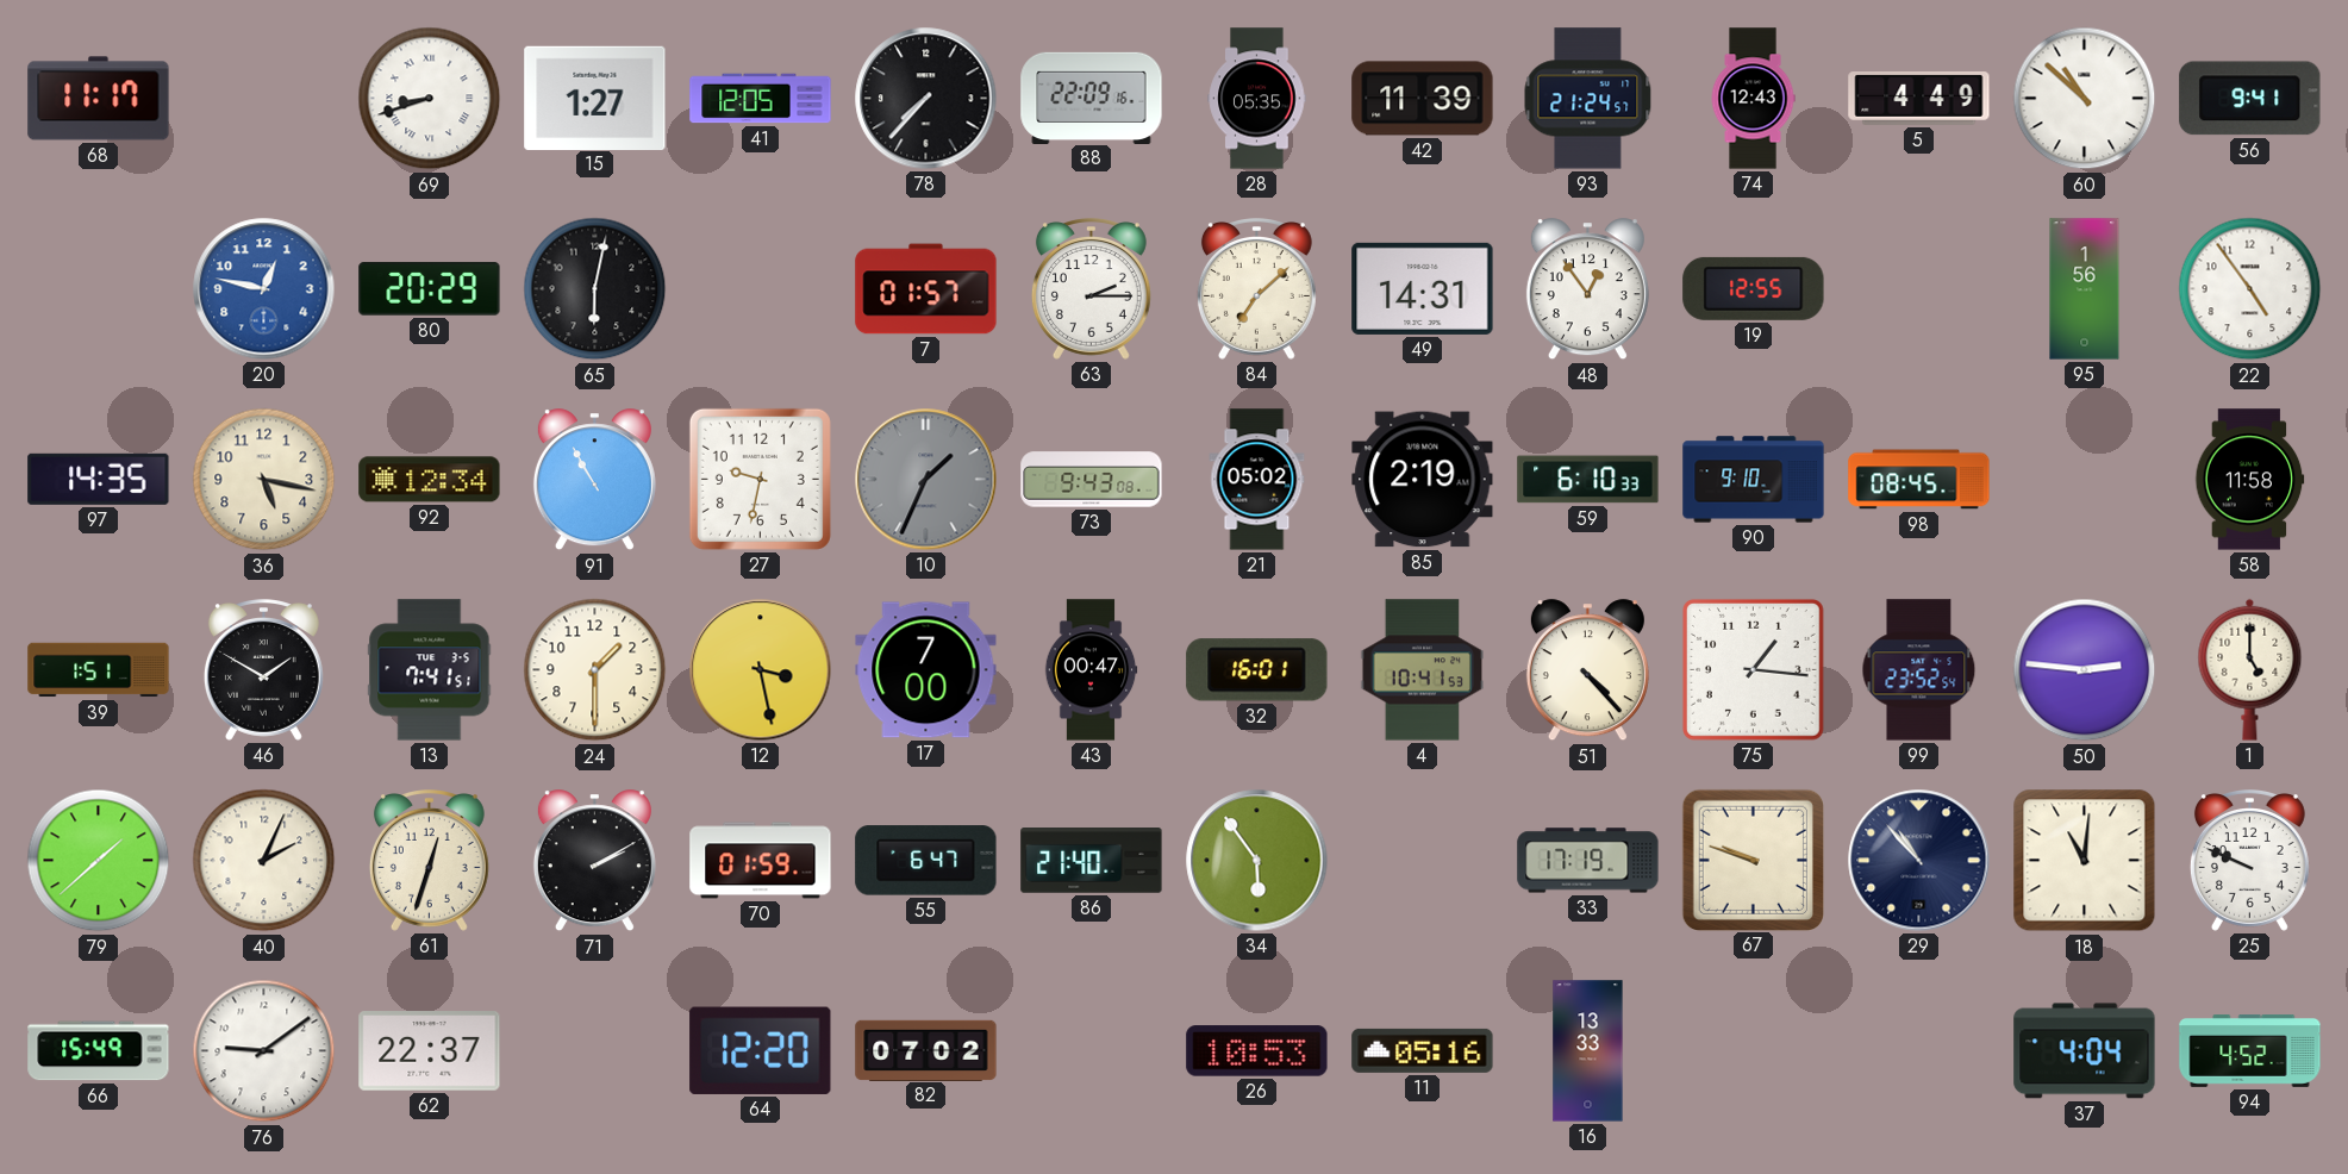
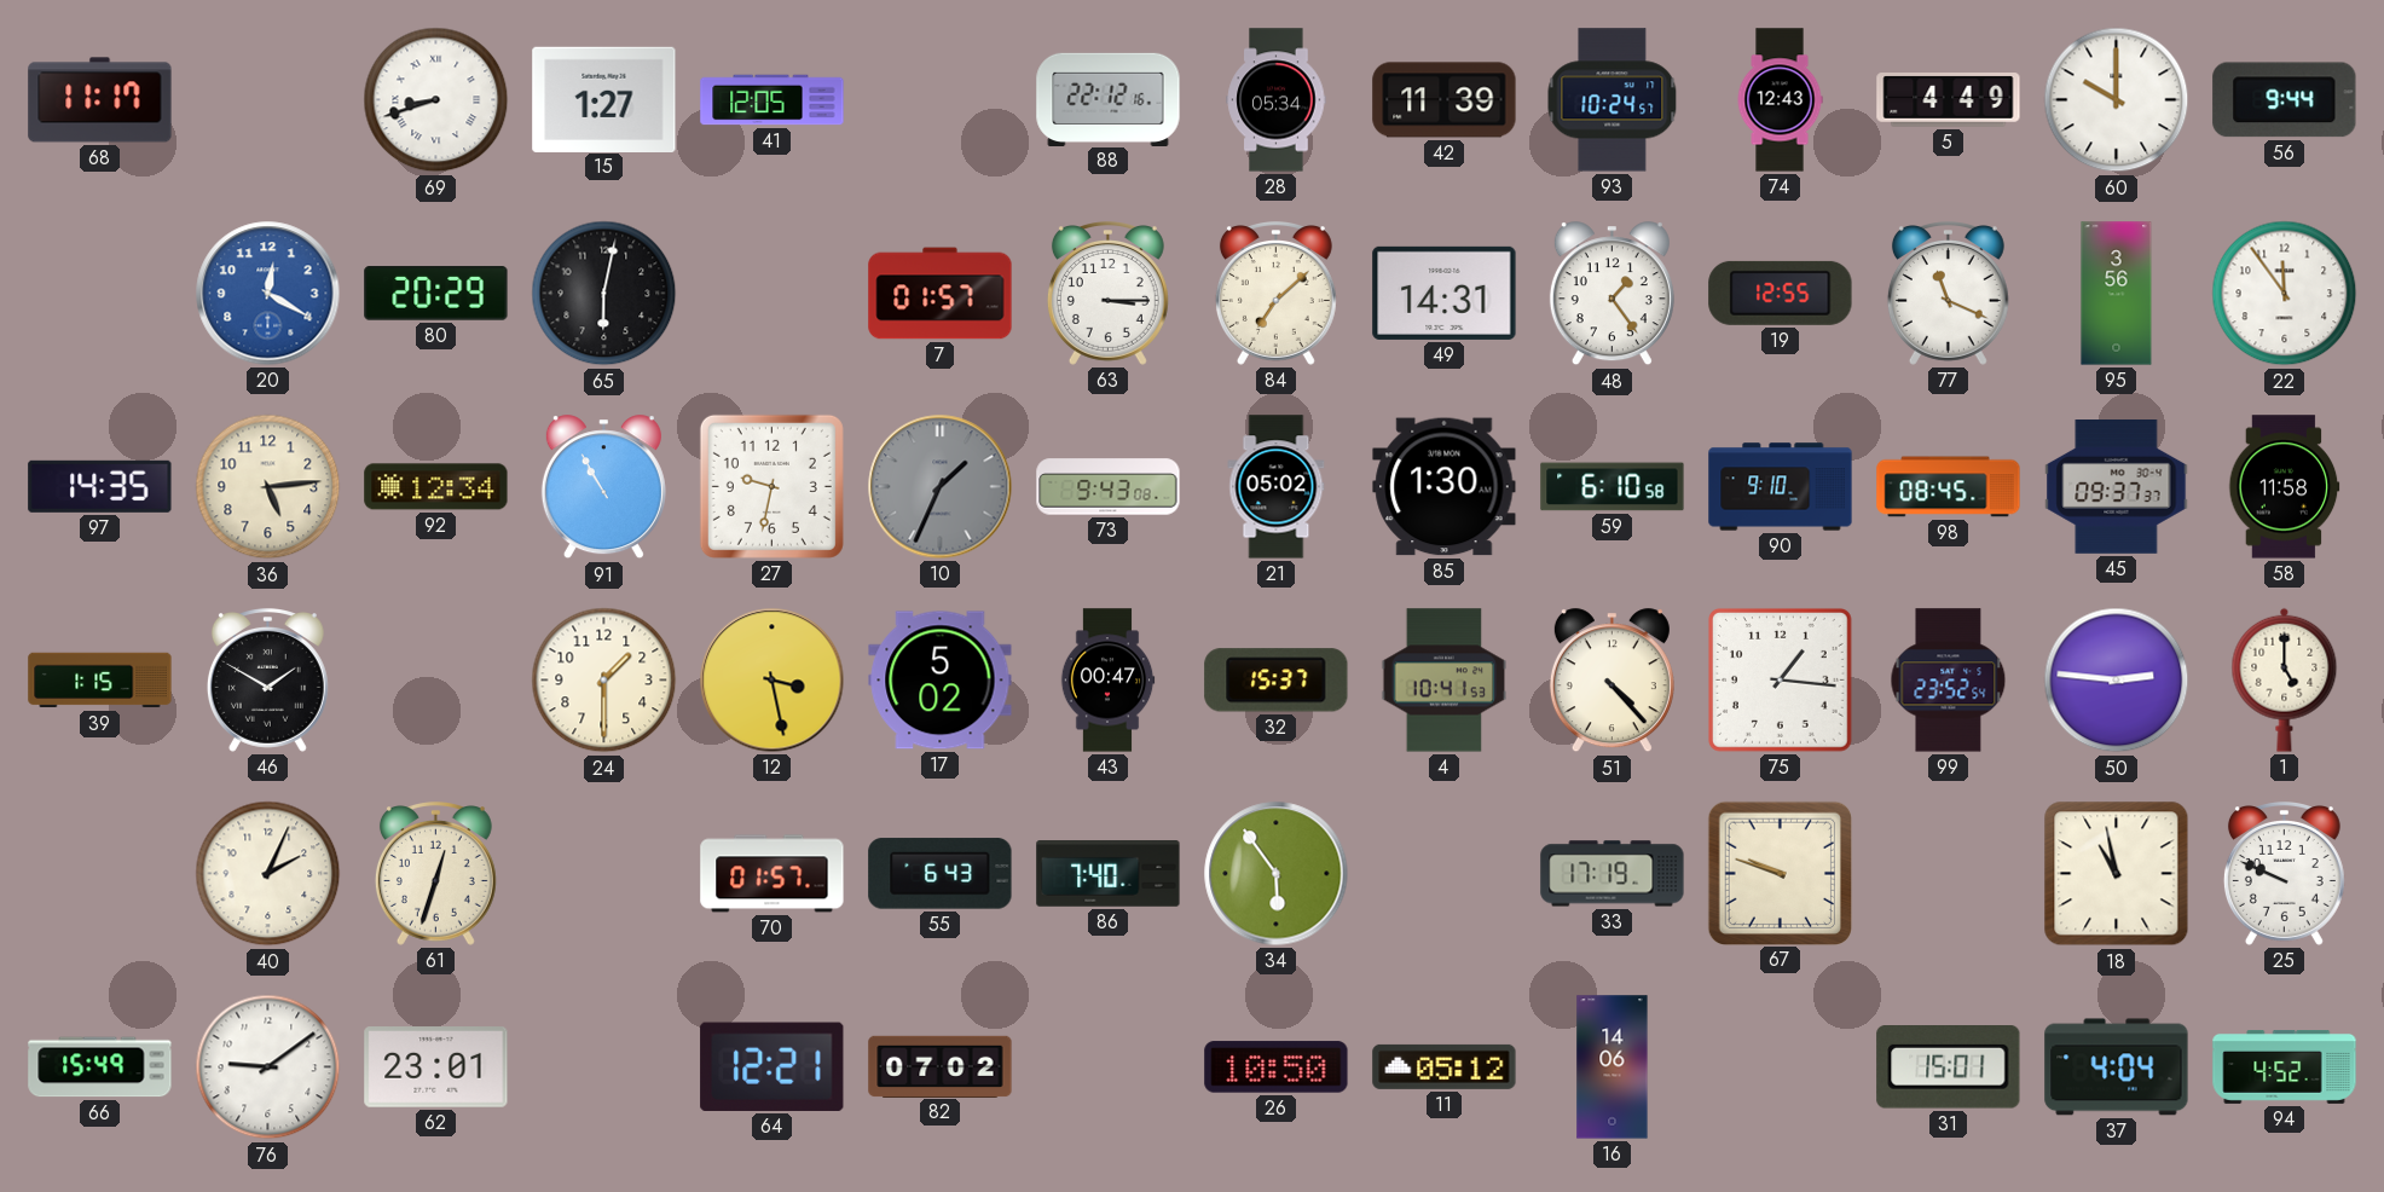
78: 7:37 -> none
88: 22:09 -> 22:12
28: 05:35 -> 05:34
93: 21:24 -> 10:24
60: 10:52 -> 10:00
56: 9:41 -> 9:44
20: 12:47 -> 12:20
63: 2:15 -> 3:15
48: 12:54 -> 1:24
77: none -> 11:19
95: 1:56 -> 3:56
22: 4:54 -> 11:54
36: 5:17 -> 5:14
85: 2:19 -> 1:30
59: 6:10:33 -> 6:10:58
45: none -> 09:37
39: 1:51 -> 1:15
13: 7:41 -> none
17: 7:00 -> 5:02
32: 16:01 -> 15:37
79: 1:38 -> none
71: 2:10 -> none
70: 01:59 -> 01:57
55: 6:47 -> 6:43
86: 21:40 -> 7:40
29: 10:53 -> none
18: 11:01 -> 10:58
62: 22:37 -> 23:01
64: 12:20 -> 12:21
26: 10:53 -> 10:50
11: 05:16 -> 05:12
16: 13:33 -> 14:06
31: none -> 15:01
